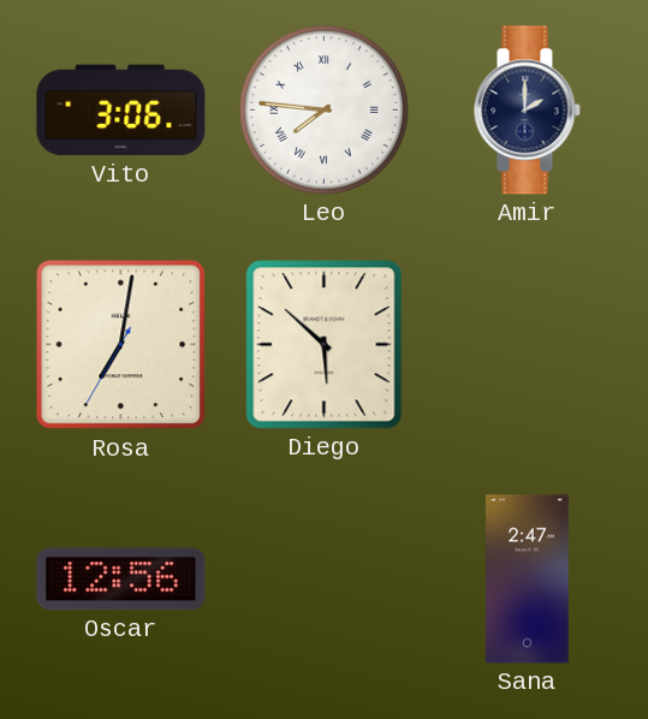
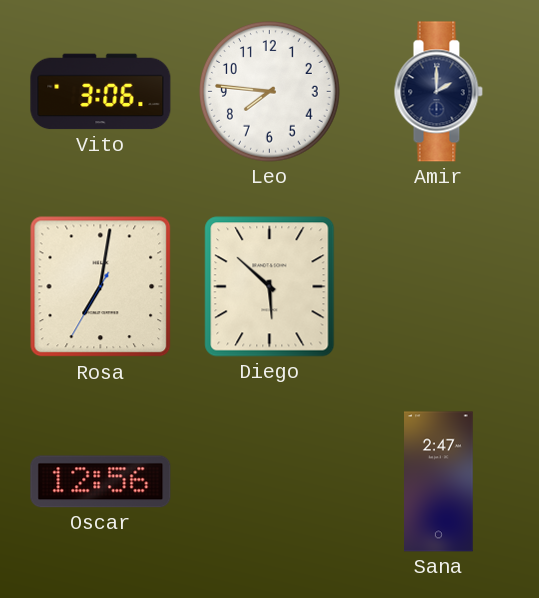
Leo numerals: Roman -> Arabic
